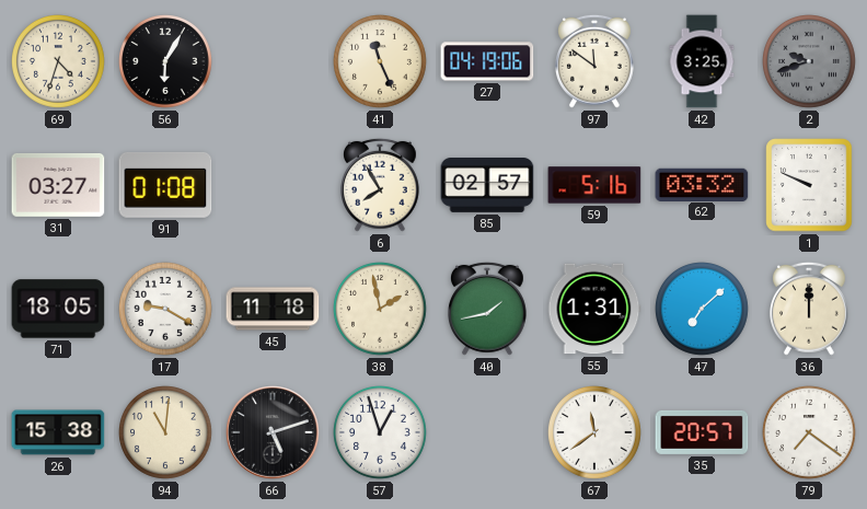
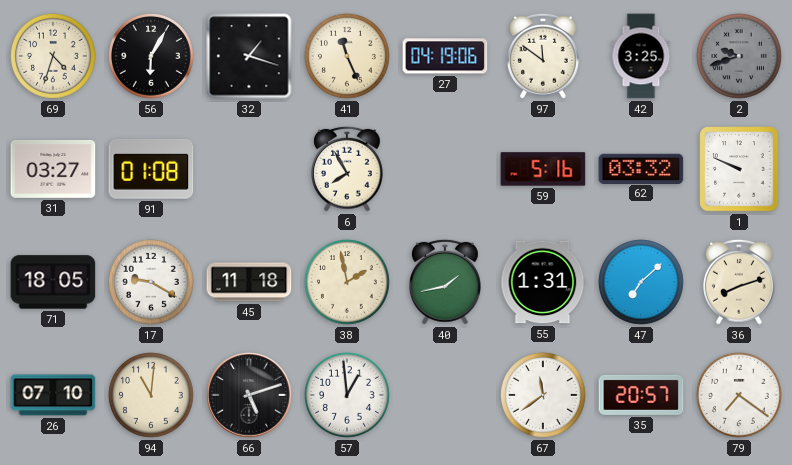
32: none -> 1:18
85: 02:57 -> none
36: 12:00 -> 8:12
26: 15:38 -> 07:10
57: 12:57 -> 12:59
